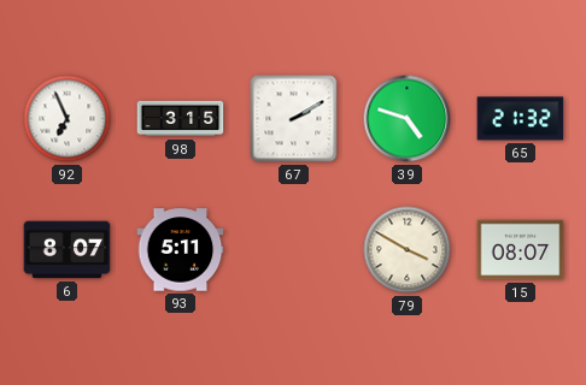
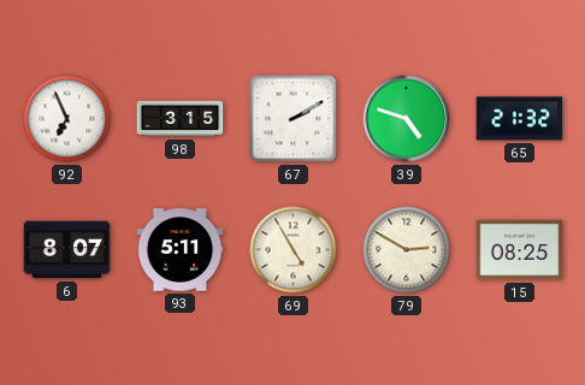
69: none -> 4:55
79: 3:50 -> 2:50
15: 08:07 -> 08:25
